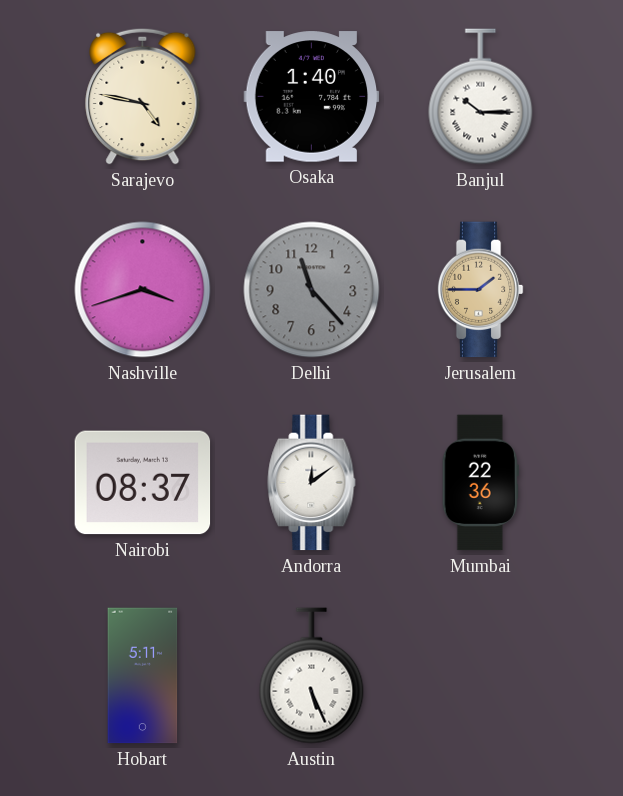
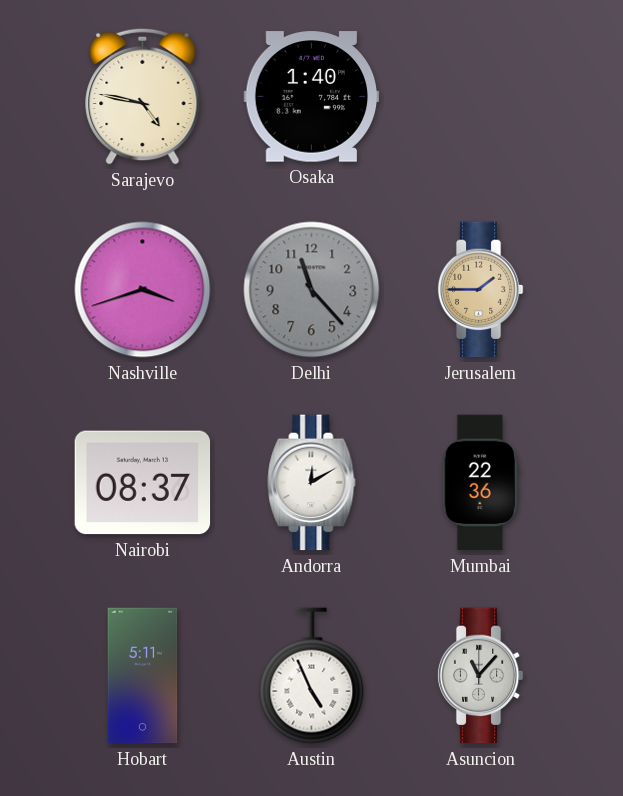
Banjul: 10:15 -> none
Andorra: 12:09 -> 12:10
Austin: 5:26 -> 4:56
Asuncion: none -> 11:07
